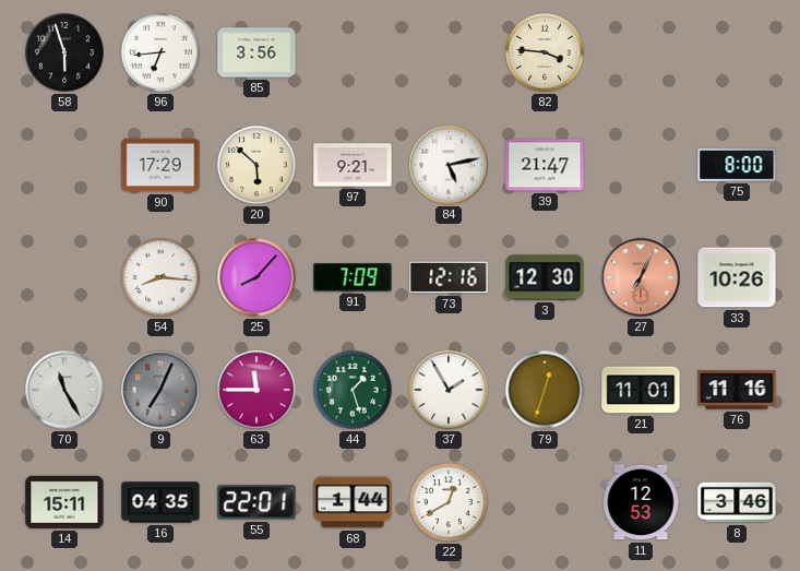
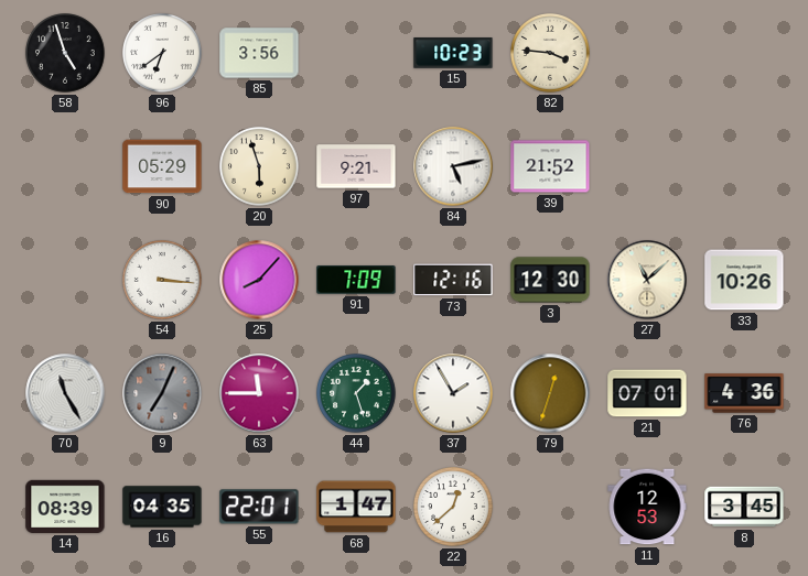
58: 5:57 -> 4:57
96: 6:44 -> 6:39
15: none -> 10:23
90: 17:29 -> 05:29
20: 5:52 -> 5:57
39: 21:47 -> 21:52
75: 8:00 -> none
54: 8:16 -> 3:16
27: 7:04 -> 11:08
27 dial: salmon -> cream
21: 11:01 -> 07:01
76: 11:16 -> 4:36
14: 15:11 -> 08:39
68: 1:44 -> 1:47
22: 12:40 -> 12:38
8: 3:46 -> 3:45
